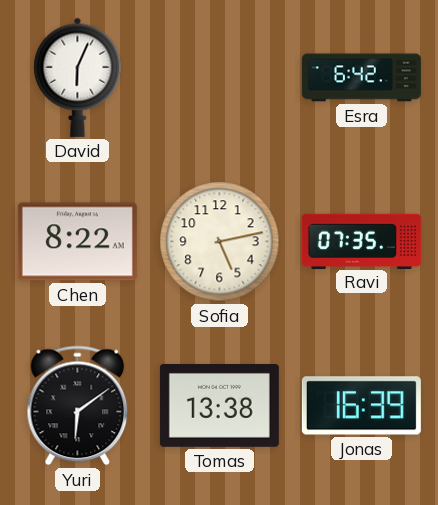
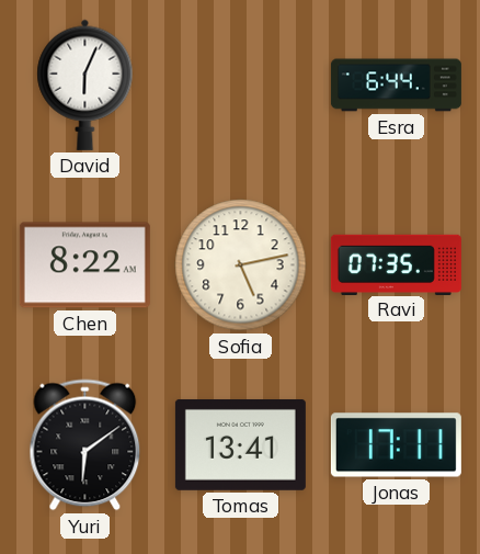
Esra: 6:42 -> 6:44
Tomas: 13:38 -> 13:41
Jonas: 16:39 -> 17:11
